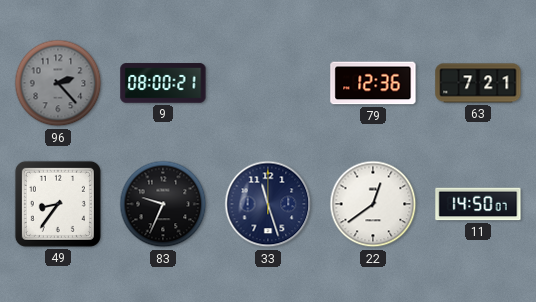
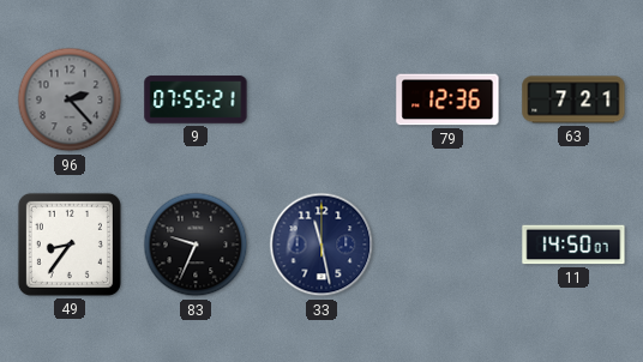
9: 08:00 -> 07:55
33: 11:27 -> 11:28
22: 12:39 -> none
